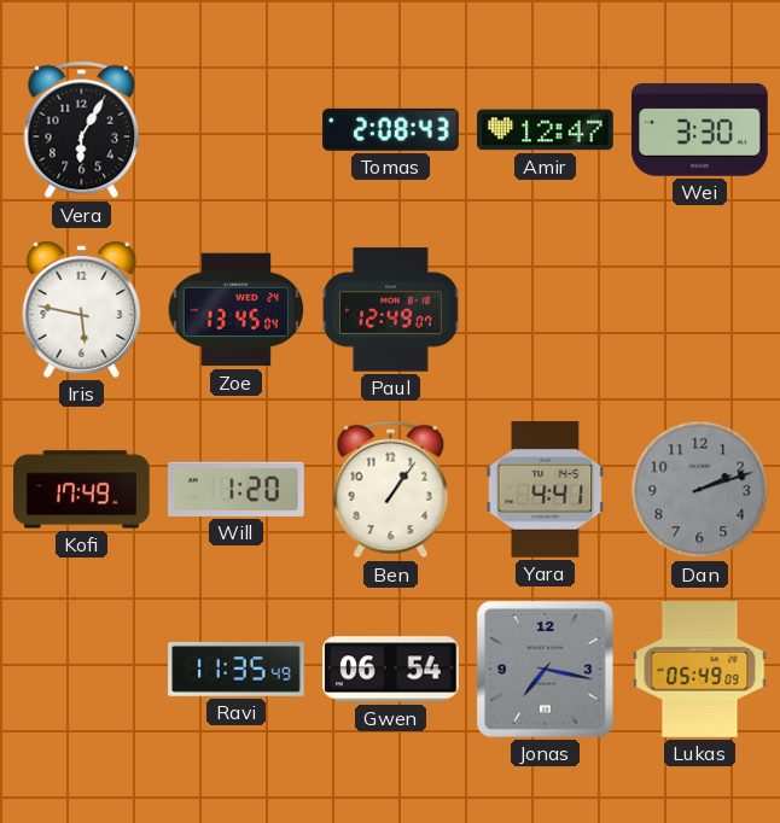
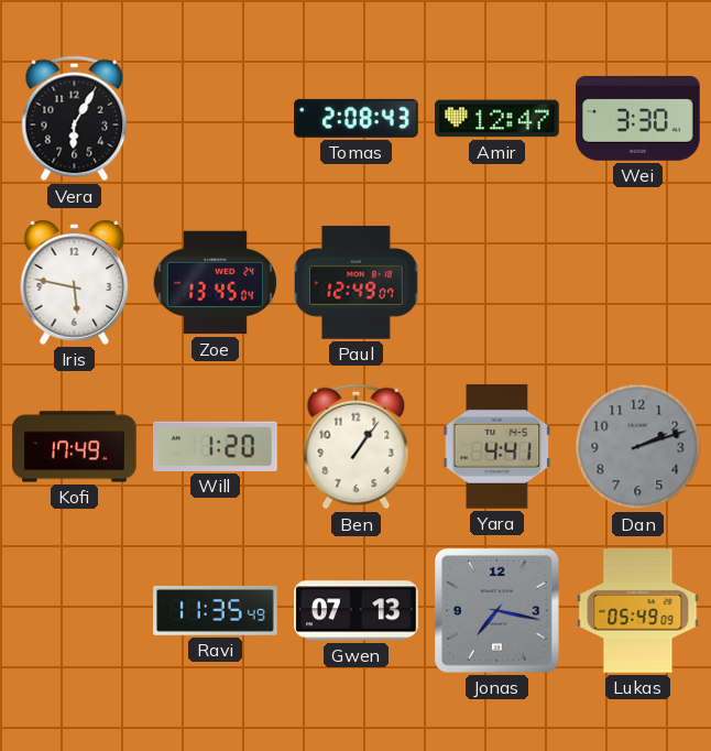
Gwen: 06:54 -> 07:13
